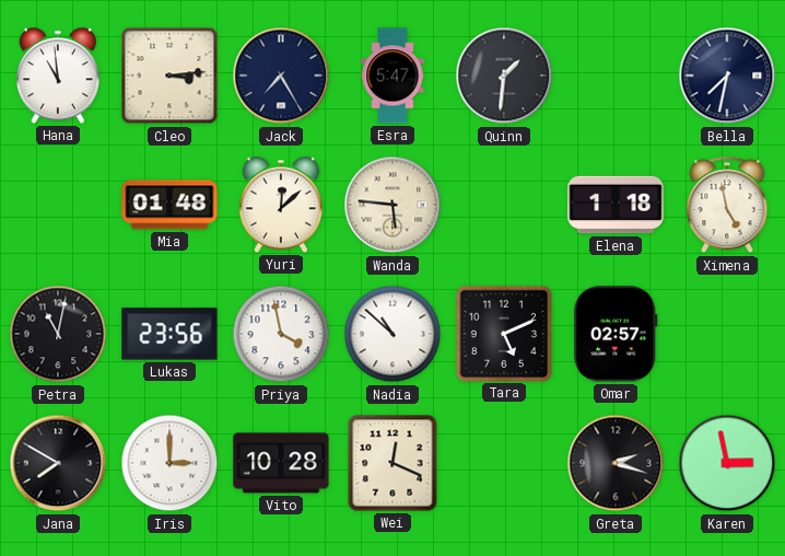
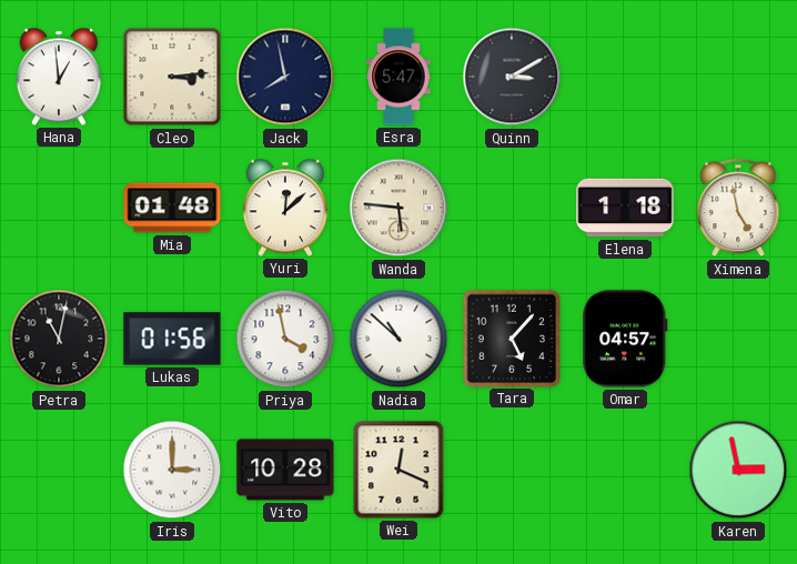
Hana: 10:59 -> 12:59
Jack: 7:25 -> 7:58
Quinn: 1:31 -> 3:10
Bella: 7:32 -> none
Lukas: 23:56 -> 01:56
Tara: 5:11 -> 5:07
Omar: 02:57 -> 04:57
Jana: 7:50 -> none
Greta: 2:18 -> none
